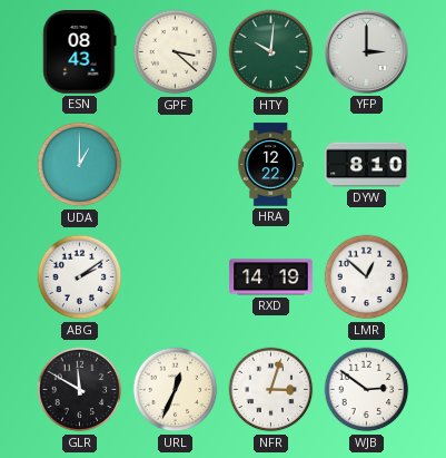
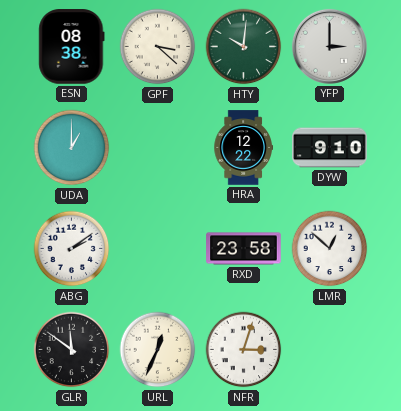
ESN: 08:43 -> 08:38
DYW: 8:10 -> 9:10
RXD: 14:19 -> 23:58
GLR: 11:50 -> 11:51
WJB: 2:51 -> none
